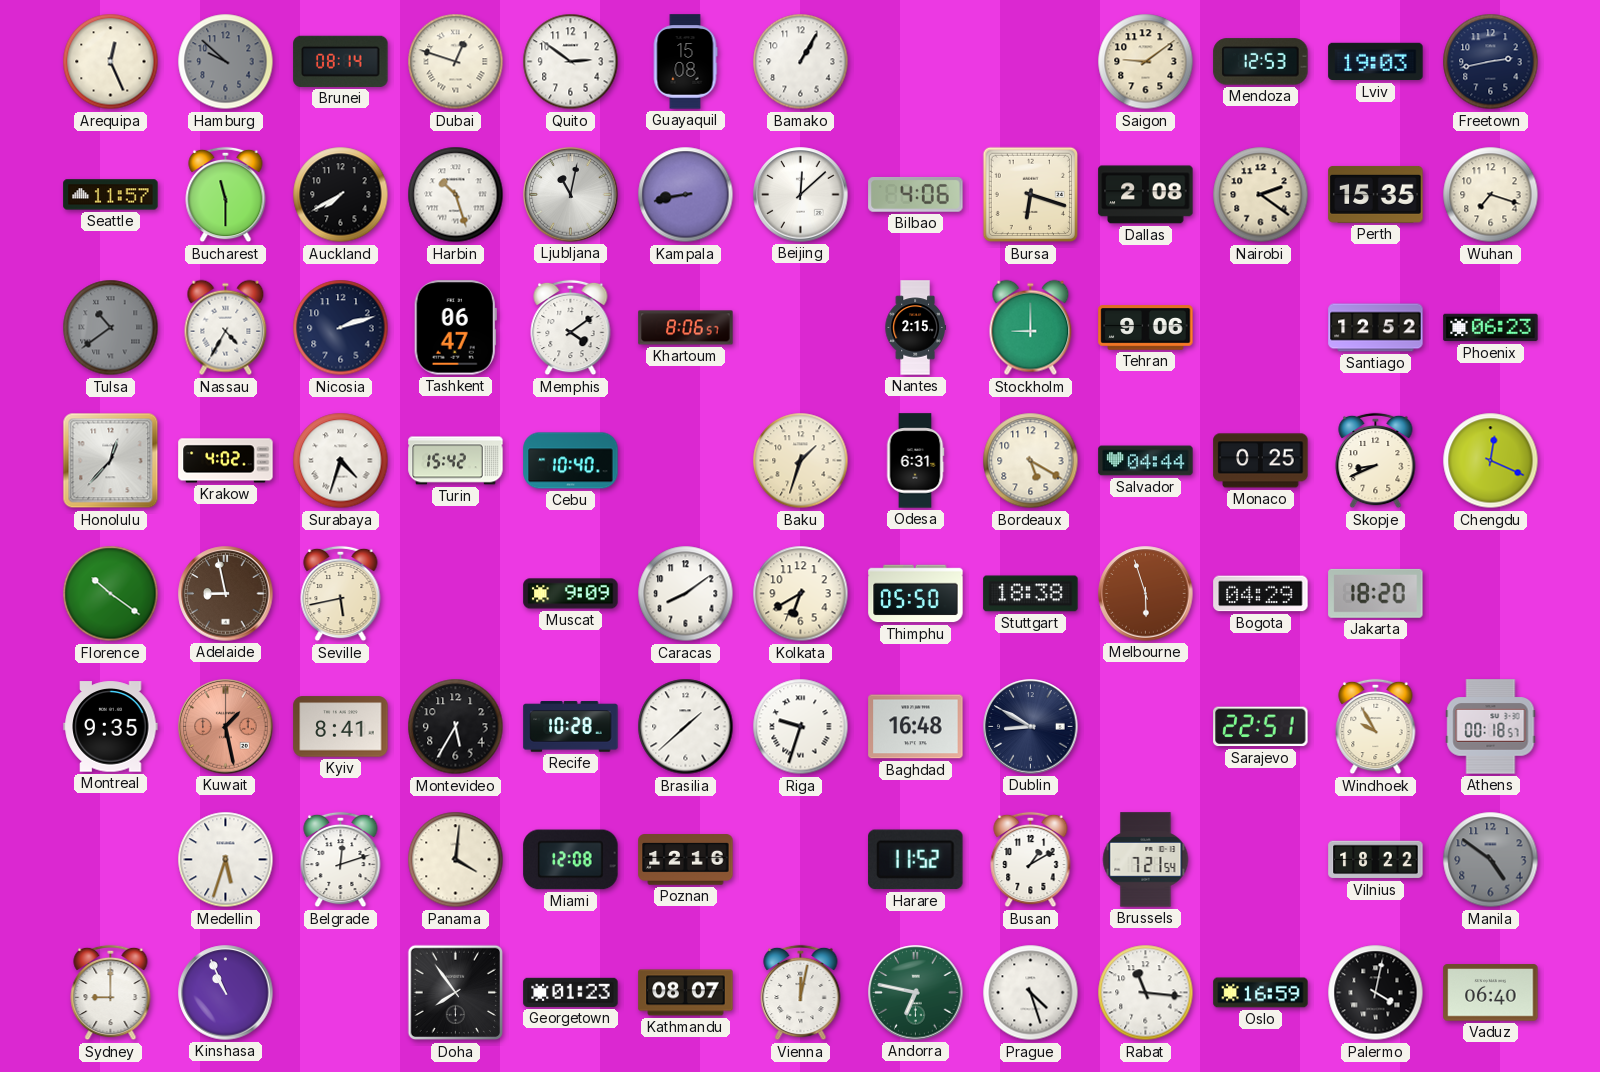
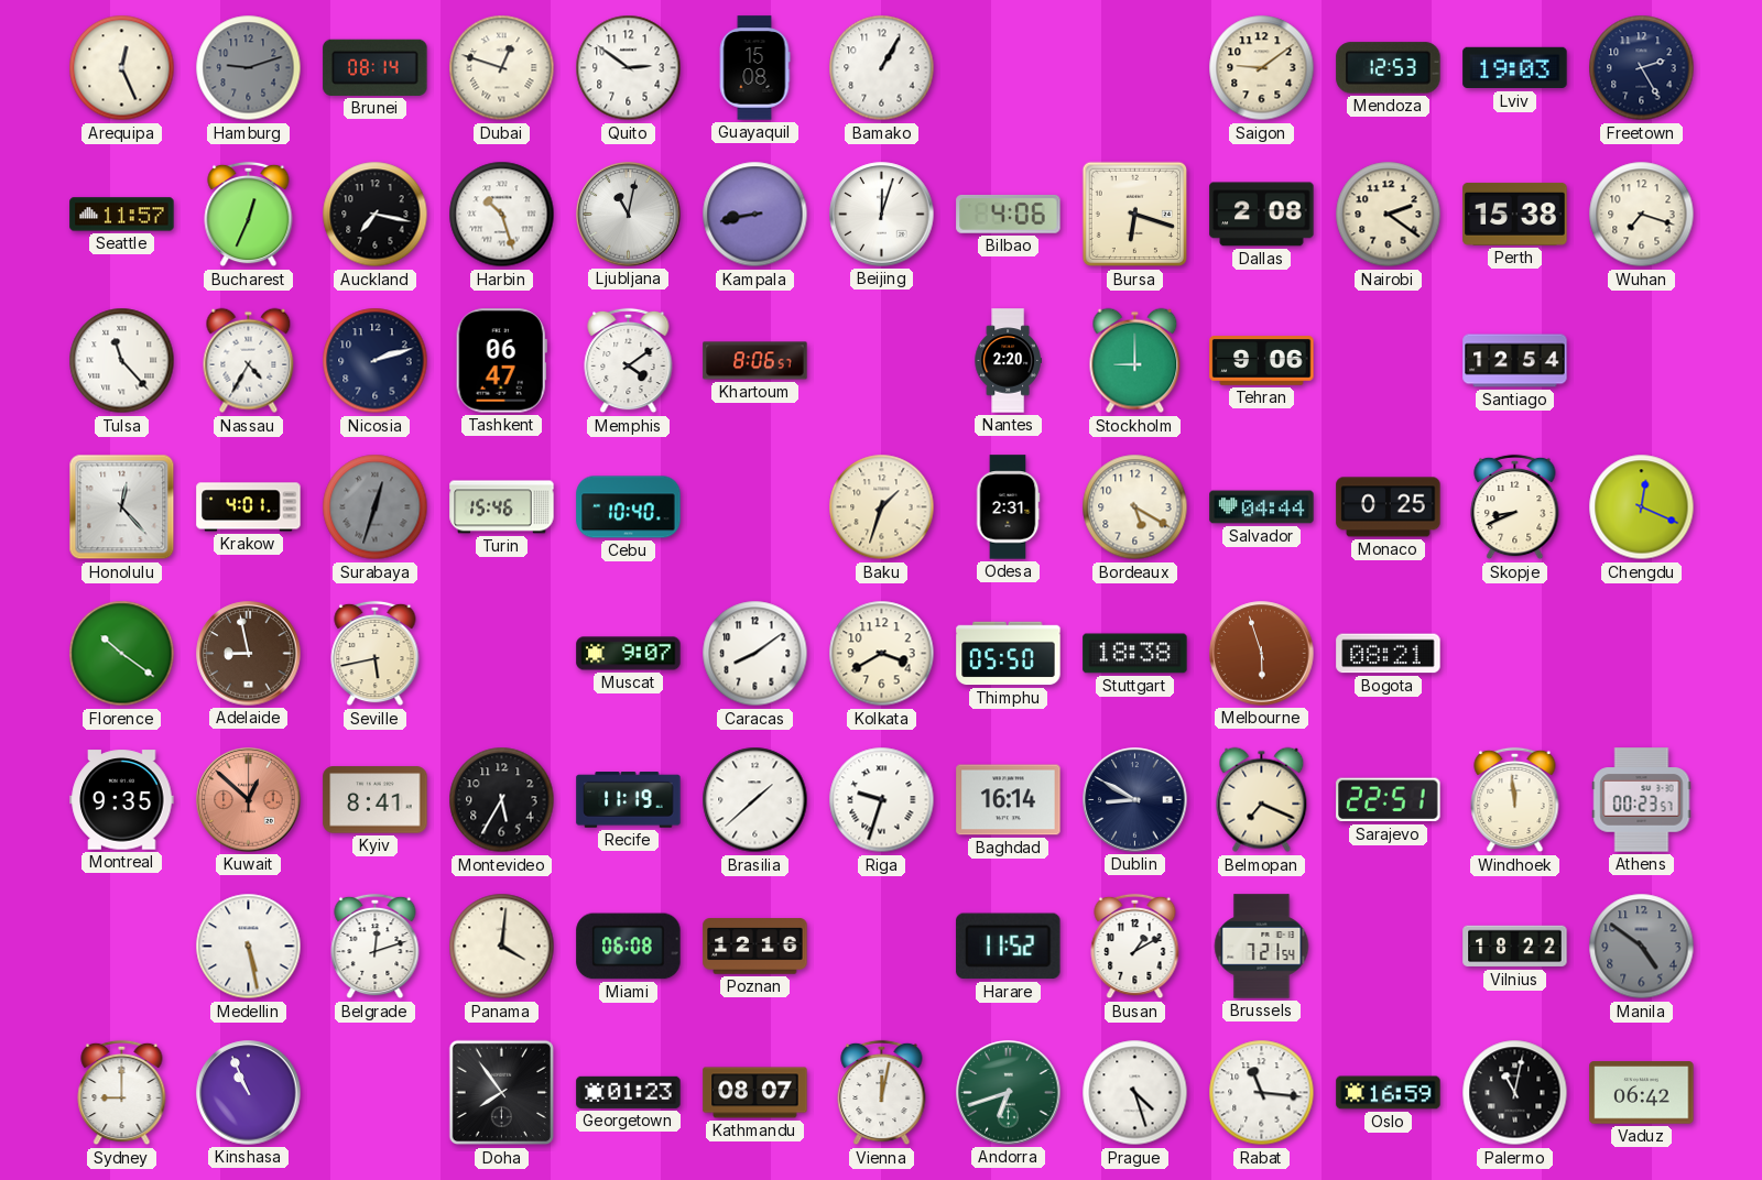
Hamburg: 9:52 -> 9:12
Freetown: 2:43 -> 2:25
Bucharest: 11:30 -> 12:34
Auckland: 7:40 -> 7:17
Beijing: 12:08 -> 12:03
Perth: 15:35 -> 15:38
Tulsa: 10:39 -> 11:23
Tulsa dial: grey -> white
Nantes: 2:15 -> 2:20
Santiago: 12:52 -> 12:54
Phoenix: 06:23 -> none
Honolulu: 12:37 -> 12:23
Krakow: 4:02 -> 4:01
Surabaya: 4:33 -> 12:33
Surabaya dial: white -> grey
Turin: 15:42 -> 15:46
Odesa: 6:31 -> 2:31
Muscat: 9:09 -> 9:07
Kolkata: 6:40 -> 3:40
Bogota: 04:29 -> 08:21
Jakarta: 18:20 -> none
Kuwait: 1:28 -> 12:52
Recife: 10:28 -> 11:19
Baghdad: 16:48 -> 16:14
Belmopan: none -> 7:19
Windhoek: 9:55 -> 11:59
Athens: 00:18 -> 00:23
Medellin: 5:33 -> 5:28
Miami: 12:08 -> 06:08
Andorra: 6:47 -> 6:42
Palermo: 4:02 -> 11:02
Vaduz: 06:40 -> 06:42
